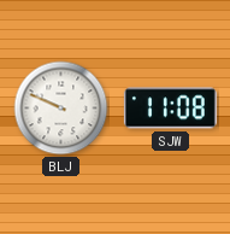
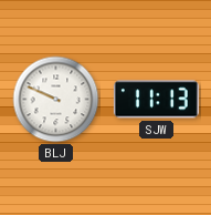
SJW: 11:08 -> 11:13
